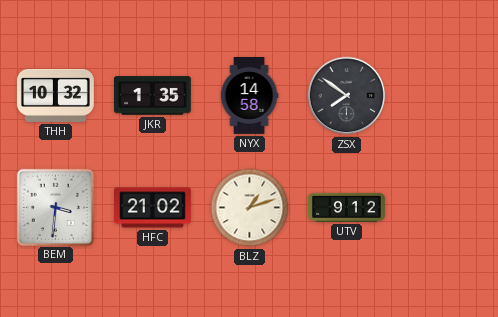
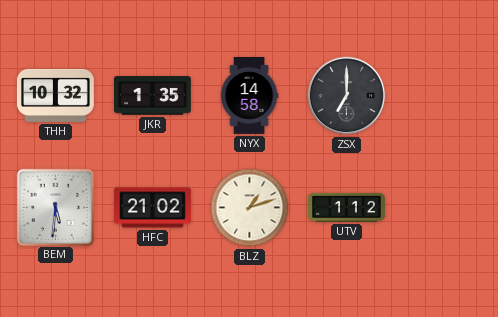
ZSX: 7:51 -> 7:00
BEM: 3:31 -> 5:31
UTV: 9:12 -> 1:12
